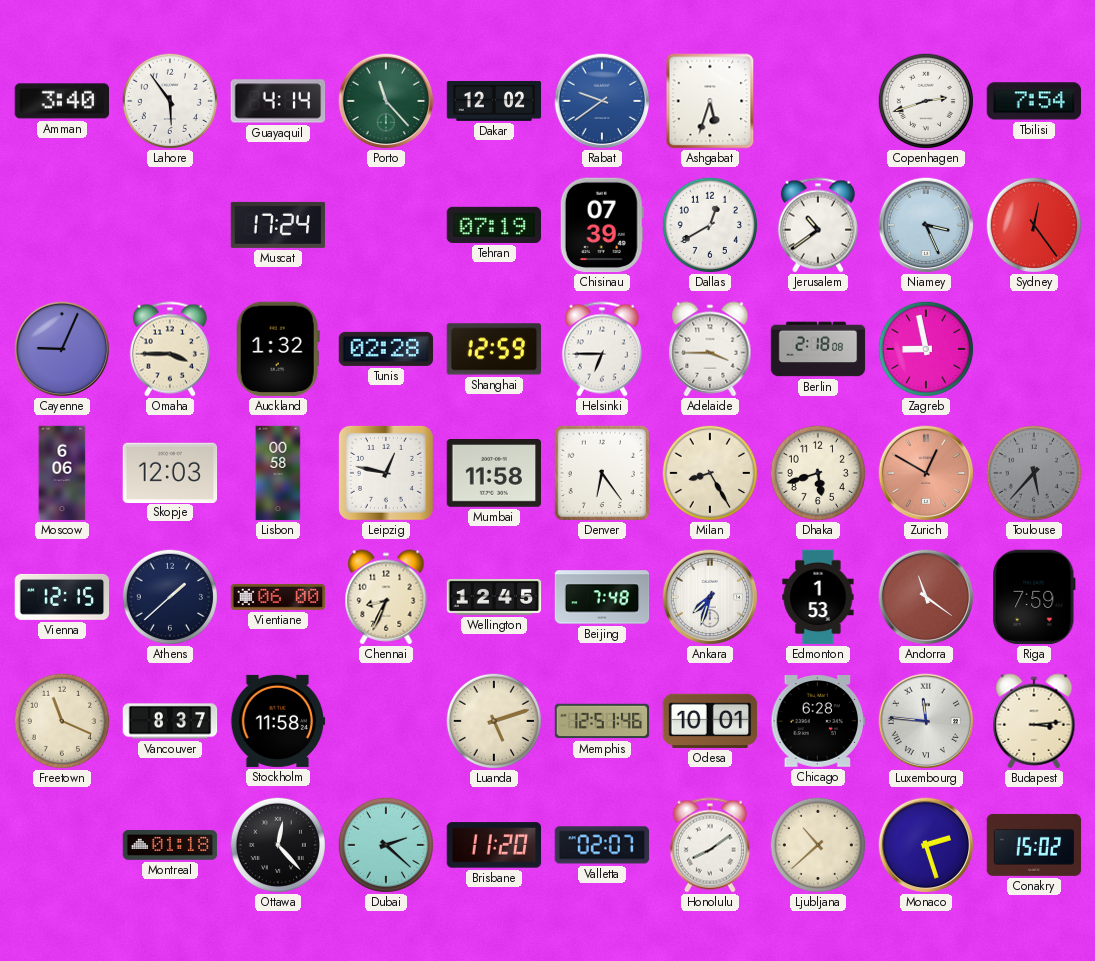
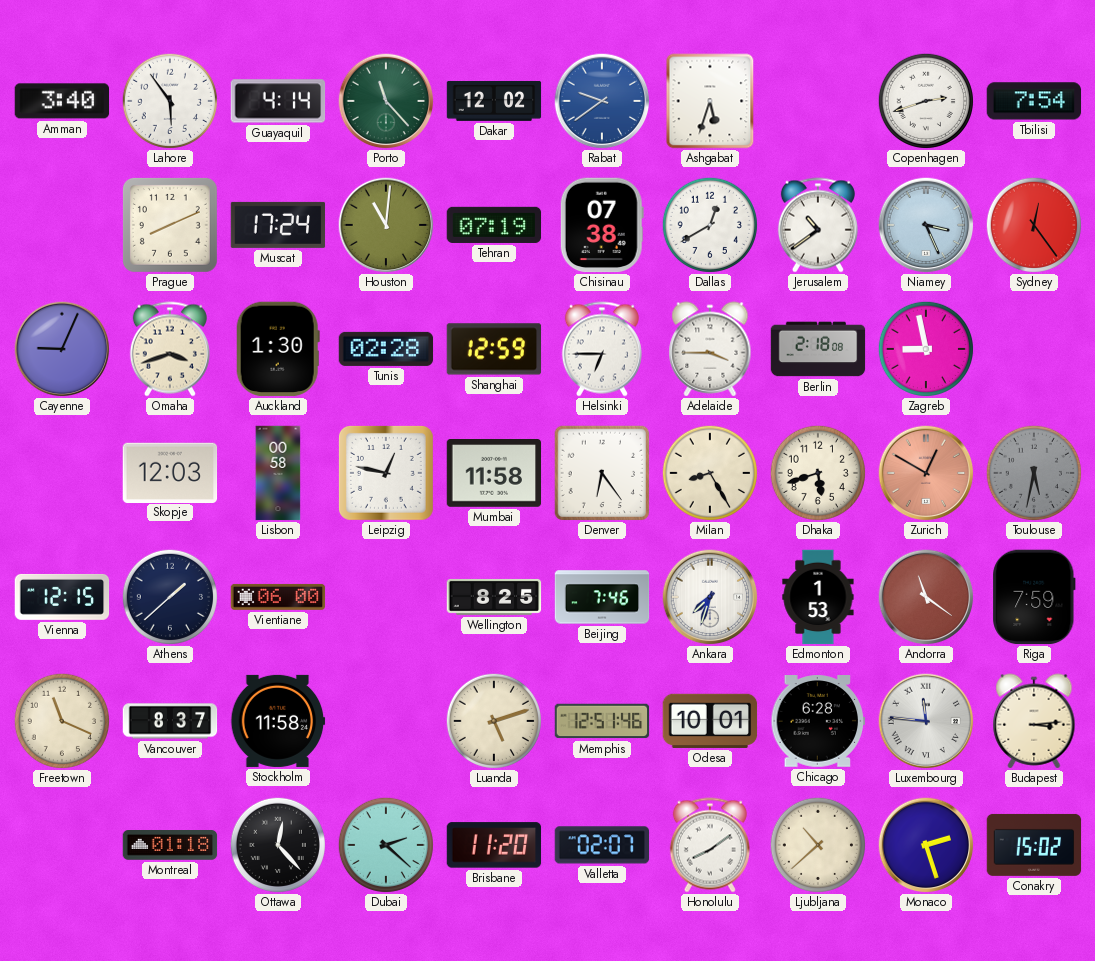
Prague: none -> 8:11
Houston: none -> 11:01
Chisinau: 07:39 -> 07:38
Omaha: 3:45 -> 3:42
Auckland: 1:32 -> 1:30
Moscow: 6:06 -> none
Toulouse: 5:37 -> 5:32
Chennai: 8:34 -> none
Wellington: 12:45 -> 8:25
Beijing: 7:48 -> 7:46
